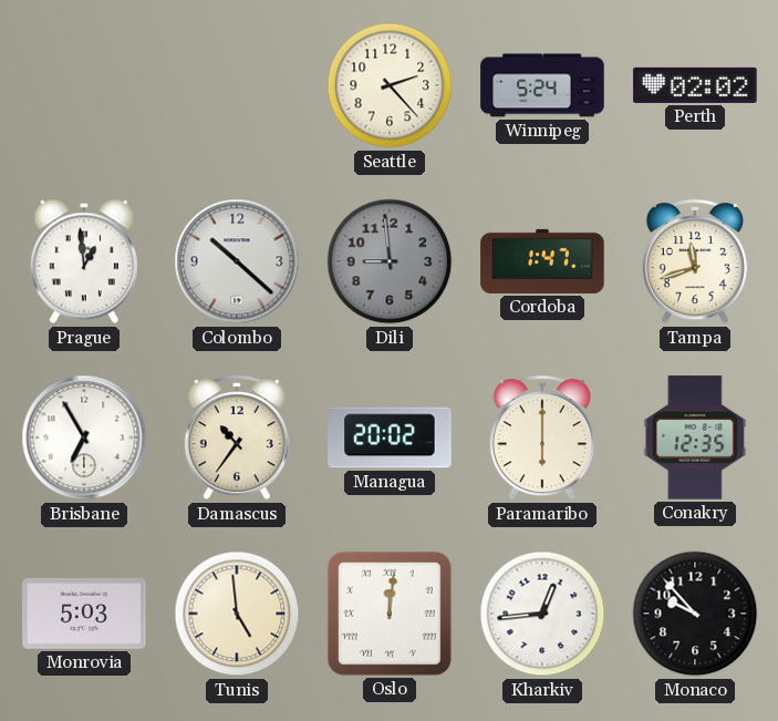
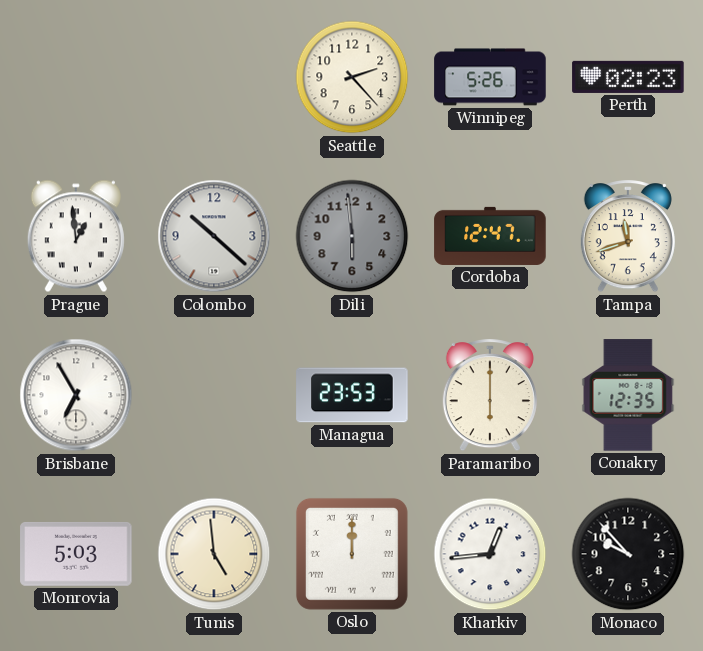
Winnipeg: 5:24 -> 5:26
Perth: 02:02 -> 02:23
Dili: 8:59 -> 5:59
Cordoba: 1:47 -> 12:47
Damascus: 10:36 -> none
Managua: 20:02 -> 23:53
Oslo: 12:01 -> 12:00
